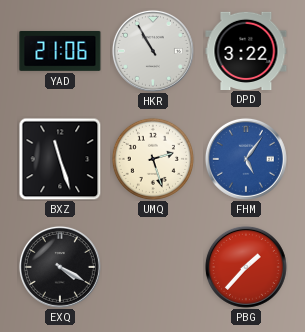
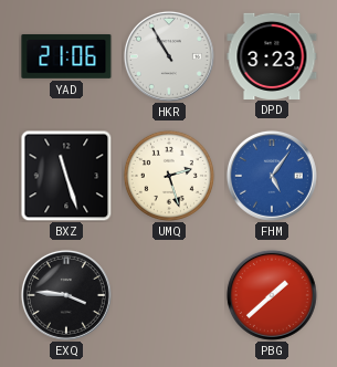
DPD: 3:22 -> 3:23
EXQ: 4:20 -> 3:46
PBG: 1:37 -> 1:38
